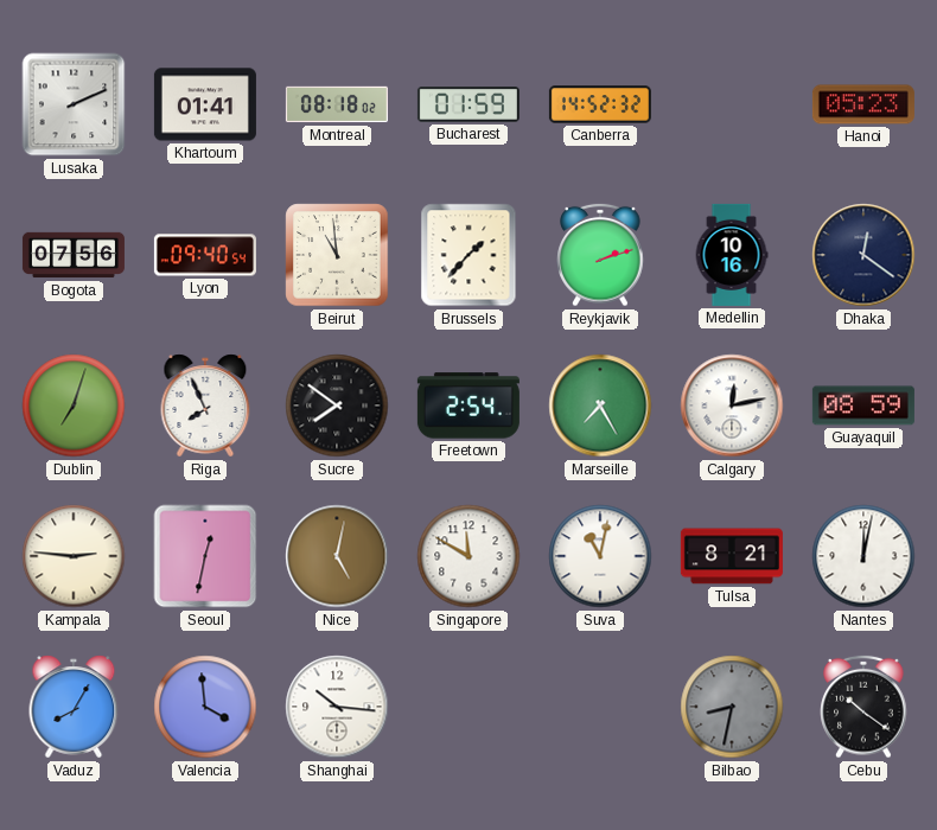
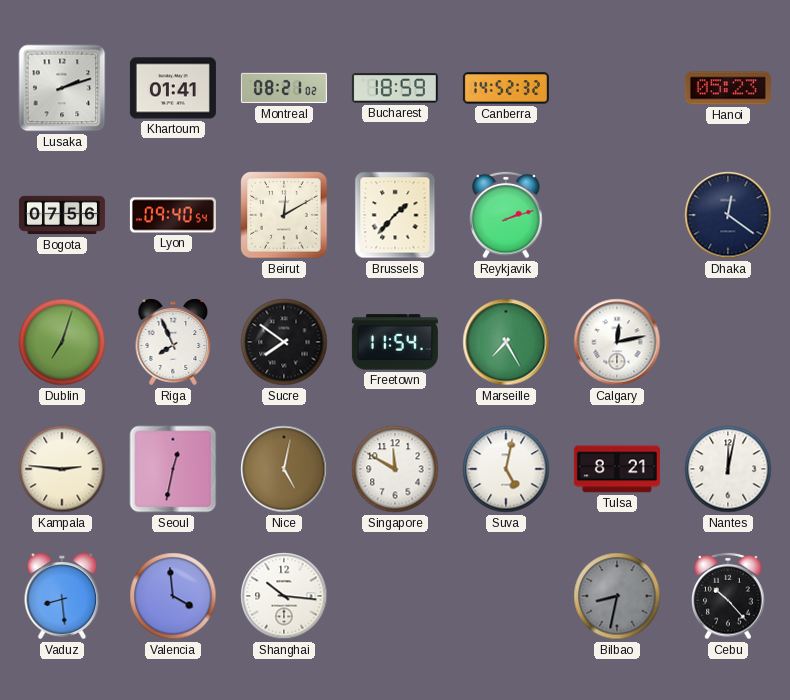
Lusaka: 2:11 -> 2:12
Montreal: 08:18 -> 08:21
Bucharest: 01:59 -> 18:59
Beirut: 10:59 -> 12:10
Medellin: 10:16 -> none
Freetown: 2:54 -> 11:54
Guayaquil: 08:59 -> none
Suva: 11:02 -> 5:02
Vaduz: 8:05 -> 8:29
Cebu: 10:21 -> 10:23
